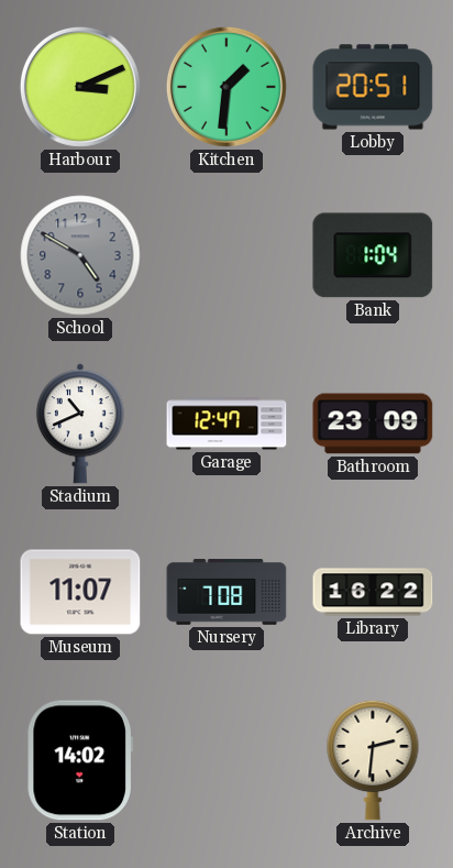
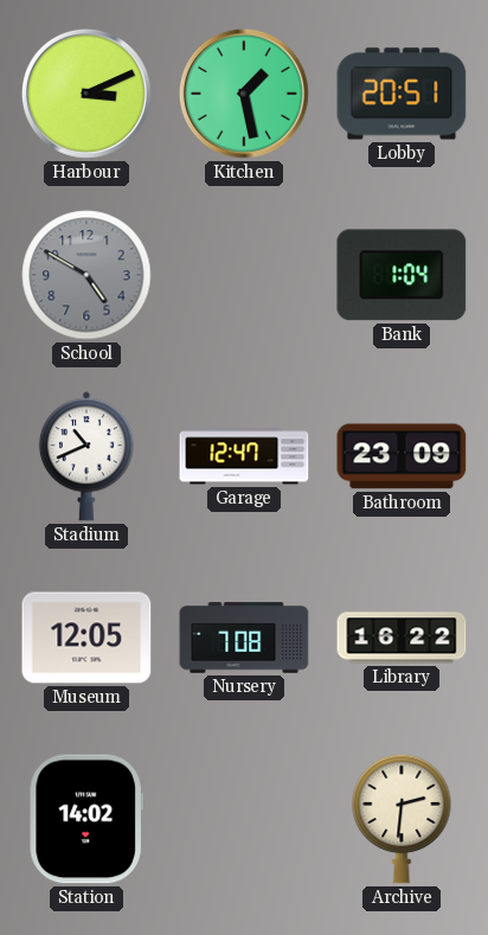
Kitchen: 1:31 -> 1:28
Museum: 11:07 -> 12:05
